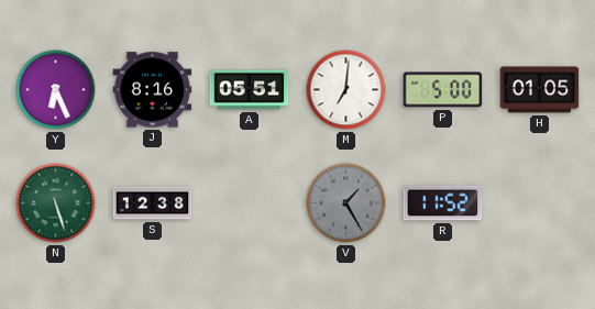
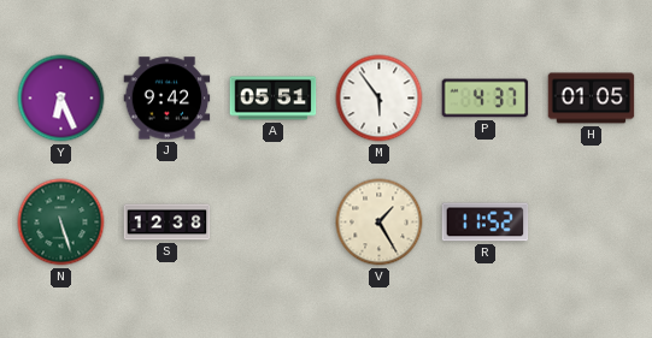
J: 8:16 -> 9:42
M: 7:01 -> 5:54
P: 5:00 -> 4:37
V dial: grey -> cream
